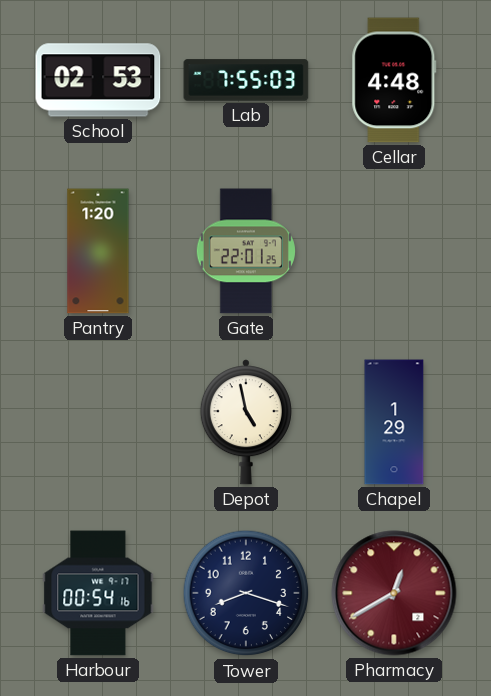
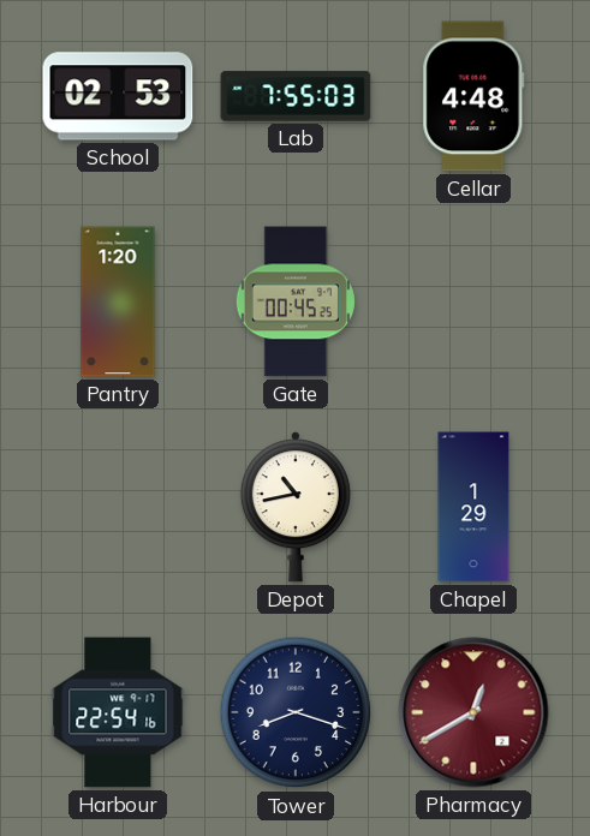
Gate: 22:01 -> 00:45
Depot: 4:58 -> 10:43
Harbour: 00:54 -> 22:54
